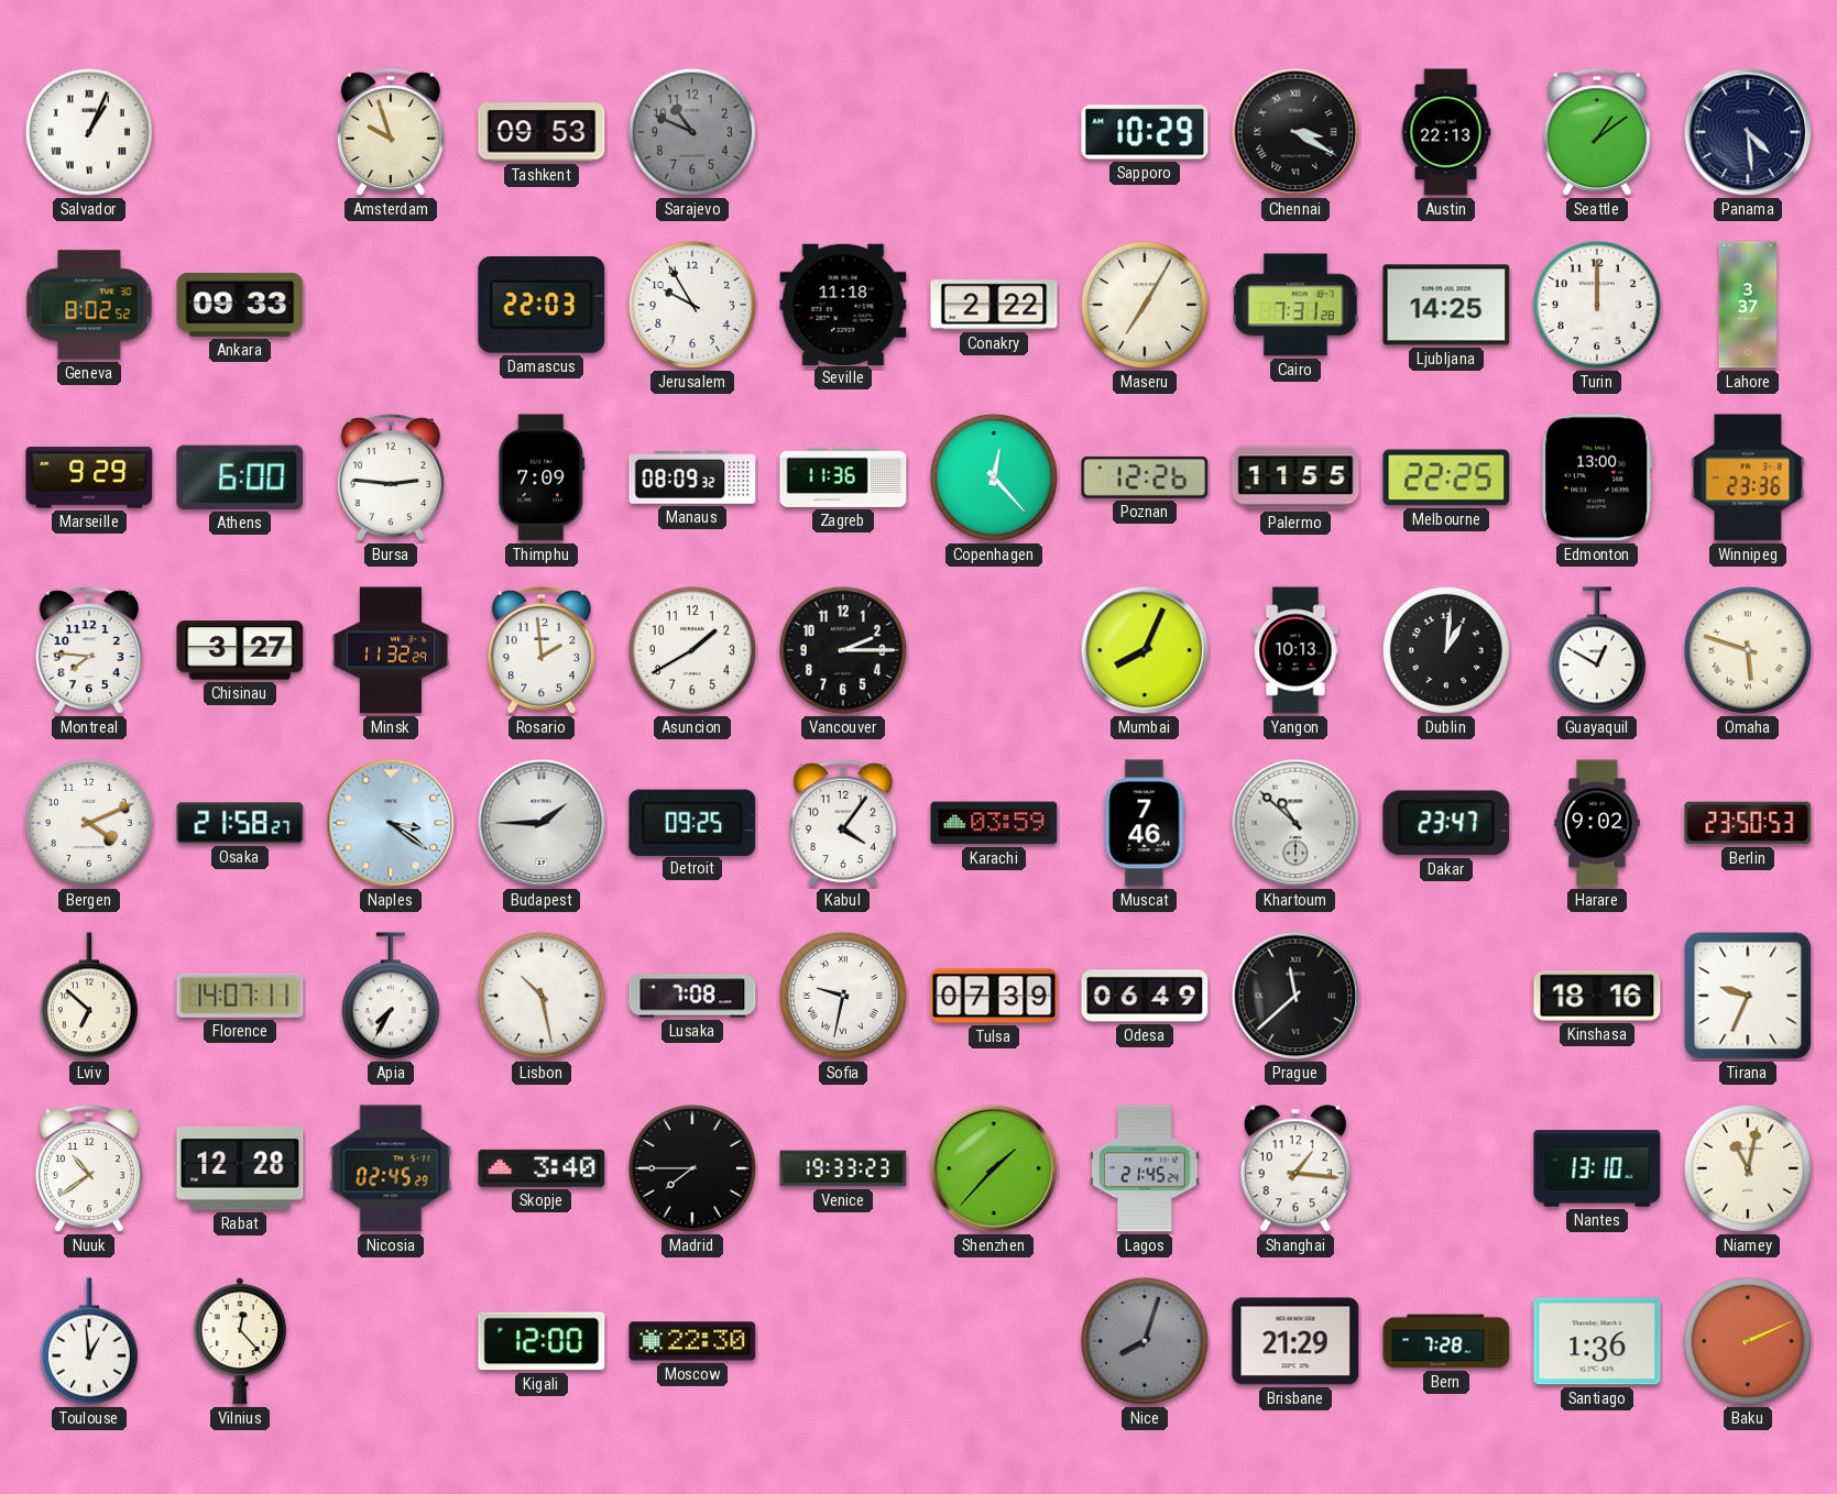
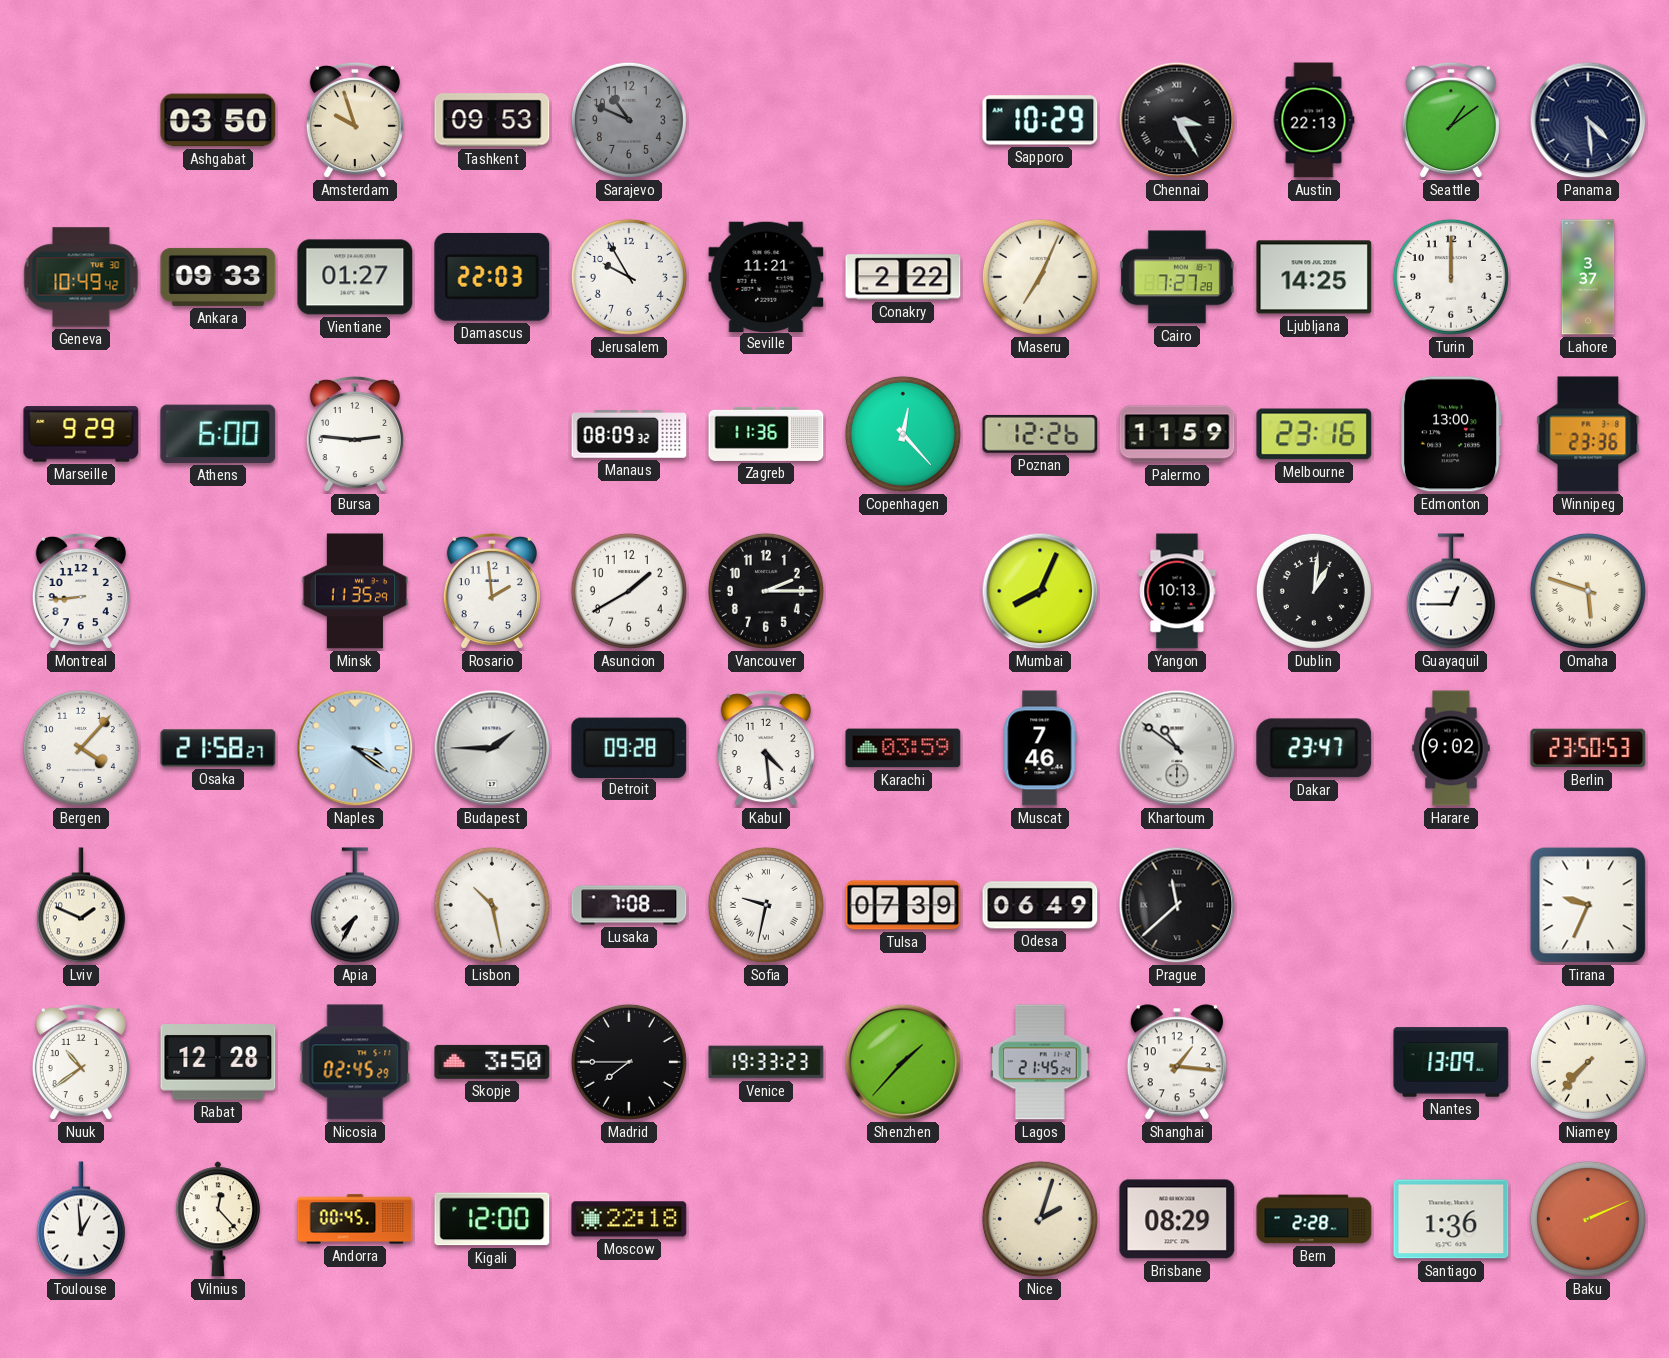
Salvador: 1:04 -> none
Ashgabat: none -> 03:50
Chennai: 3:20 -> 3:25
Geneva: 8:02 -> 10:49
Vientiane: none -> 01:27
Seville: 11:18 -> 11:21
Maseru: 7:05 -> 7:04
Cairo: 7:31 -> 7:27
Thimphu: 7:09 -> none
Palermo: 11:55 -> 11:59
Melbourne: 22:25 -> 23:16
Montreal: 7:46 -> 8:44
Chisinau: 3:27 -> none
Minsk: 11:32 -> 11:35
Guayaquil: 12:50 -> 12:45
Bergen: 4:11 -> 4:07
Detroit: 09:25 -> 09:28
Kabul: 4:06 -> 4:29
Khartoum: 10:52 -> 10:51
Lviv: 6:52 -> 1:49
Florence: 14:07 -> none
Kinshasa: 18:16 -> none
Skopje: 3:40 -> 3:50
Nantes: 13:10 -> 13:09
Niamey: 11:02 -> 7:37
Andorra: none -> 00:45
Moscow: 22:30 -> 22:18
Nice: 8:03 -> 2:03
Nice dial: grey -> cream
Brisbane: 21:29 -> 08:29
Bern: 7:28 -> 2:28
